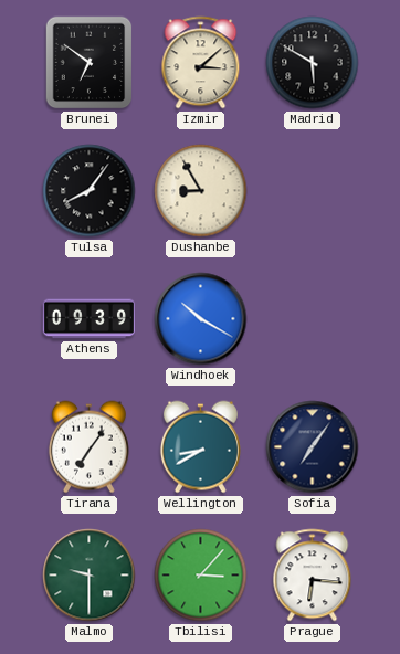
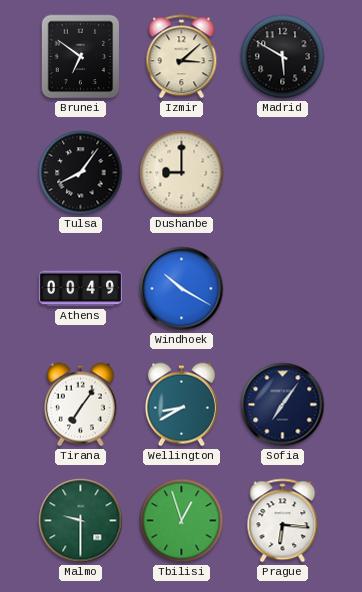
Dushanbe: 8:55 -> 9:00
Athens: 09:39 -> 00:49
Tbilisi: 3:07 -> 12:57
